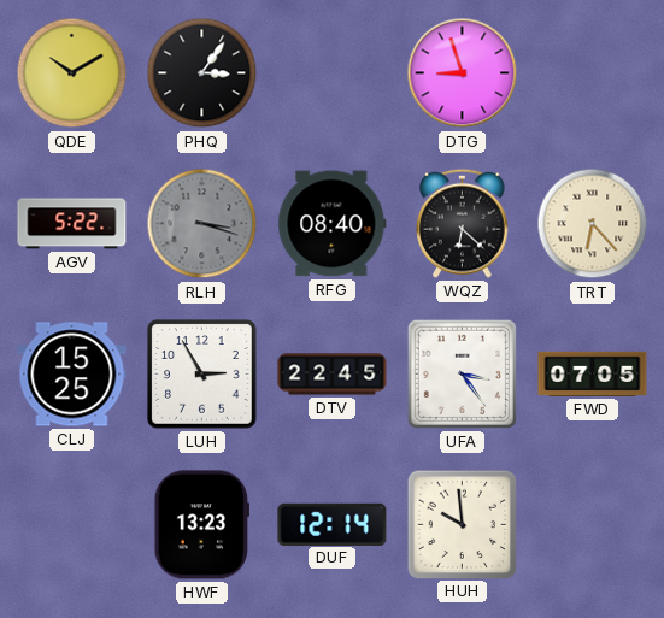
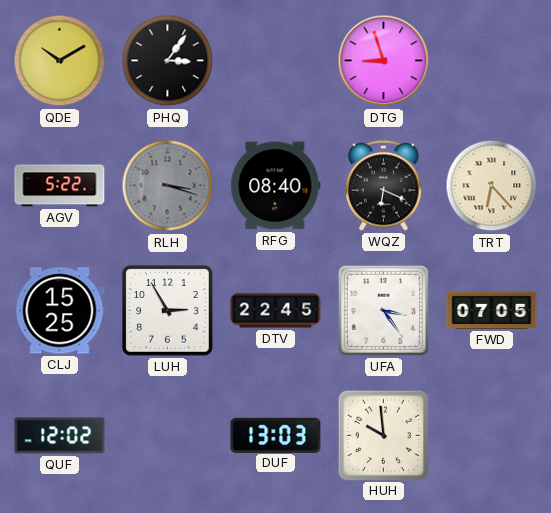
WQZ: 6:22 -> 6:19
QUF: none -> 12:02
HWF: 13:23 -> none
DUF: 12:14 -> 13:03
